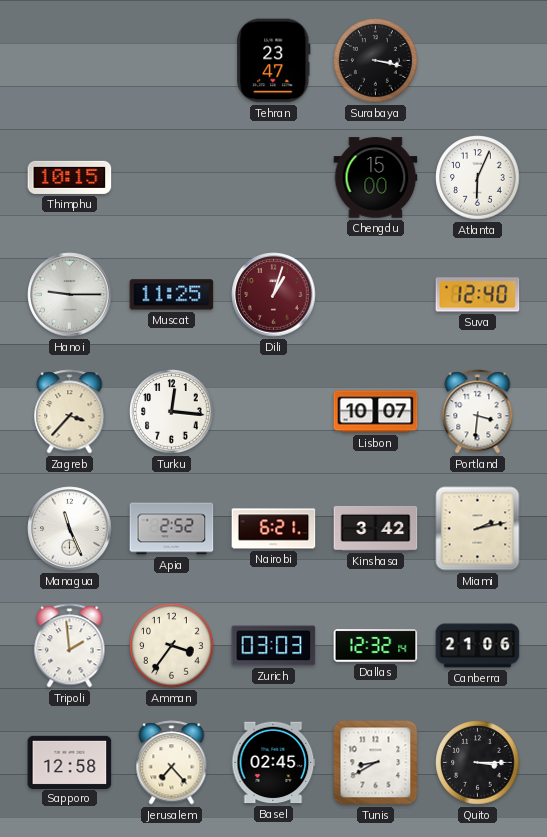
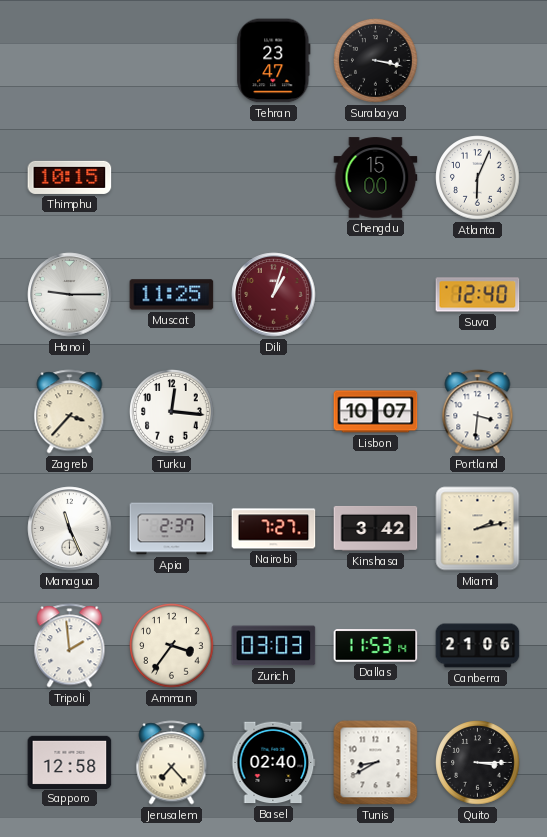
Apia: 2:52 -> 2:37
Nairobi: 6:21 -> 7:27
Dallas: 12:32 -> 11:53
Basel: 02:45 -> 02:40
